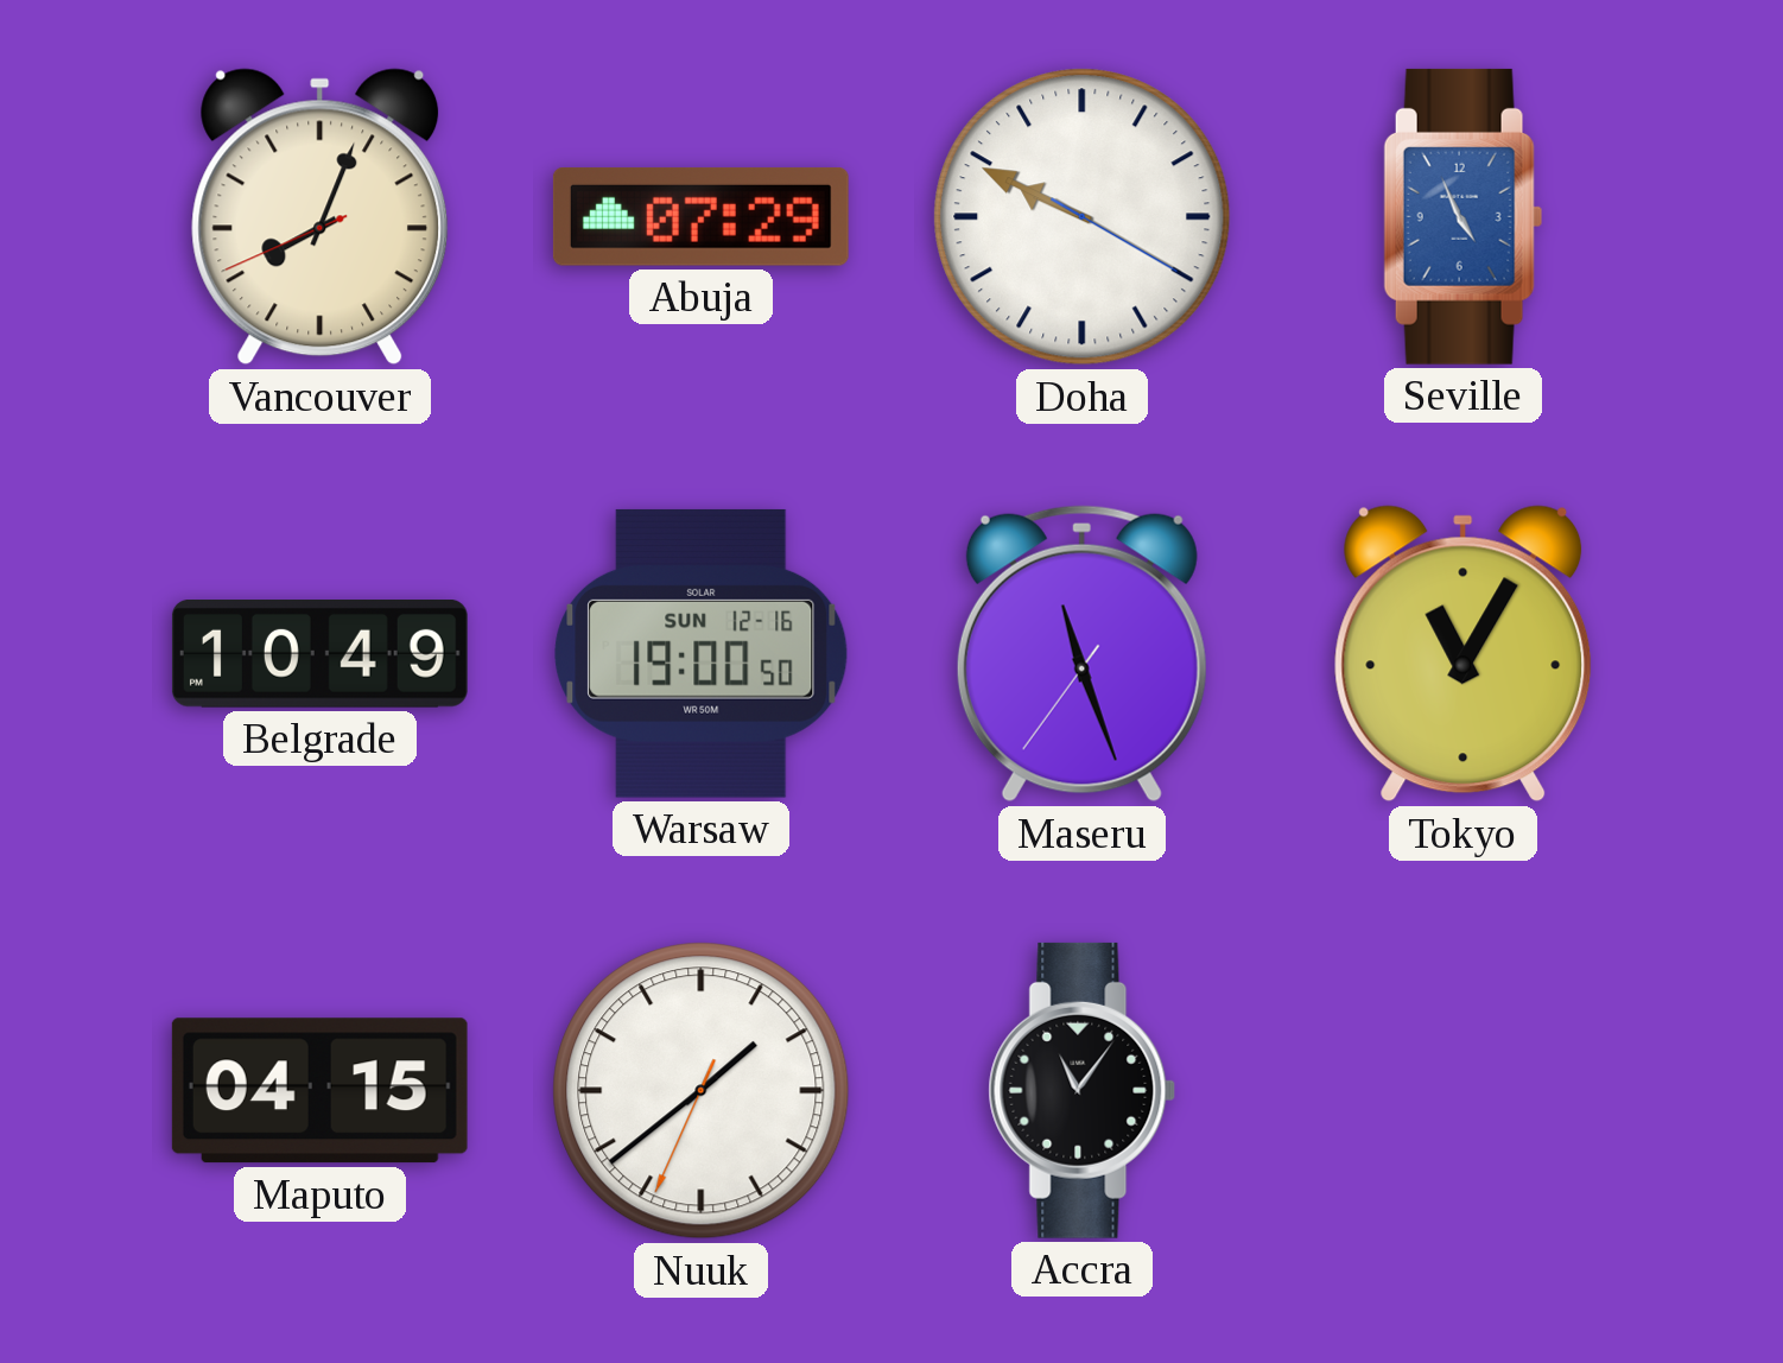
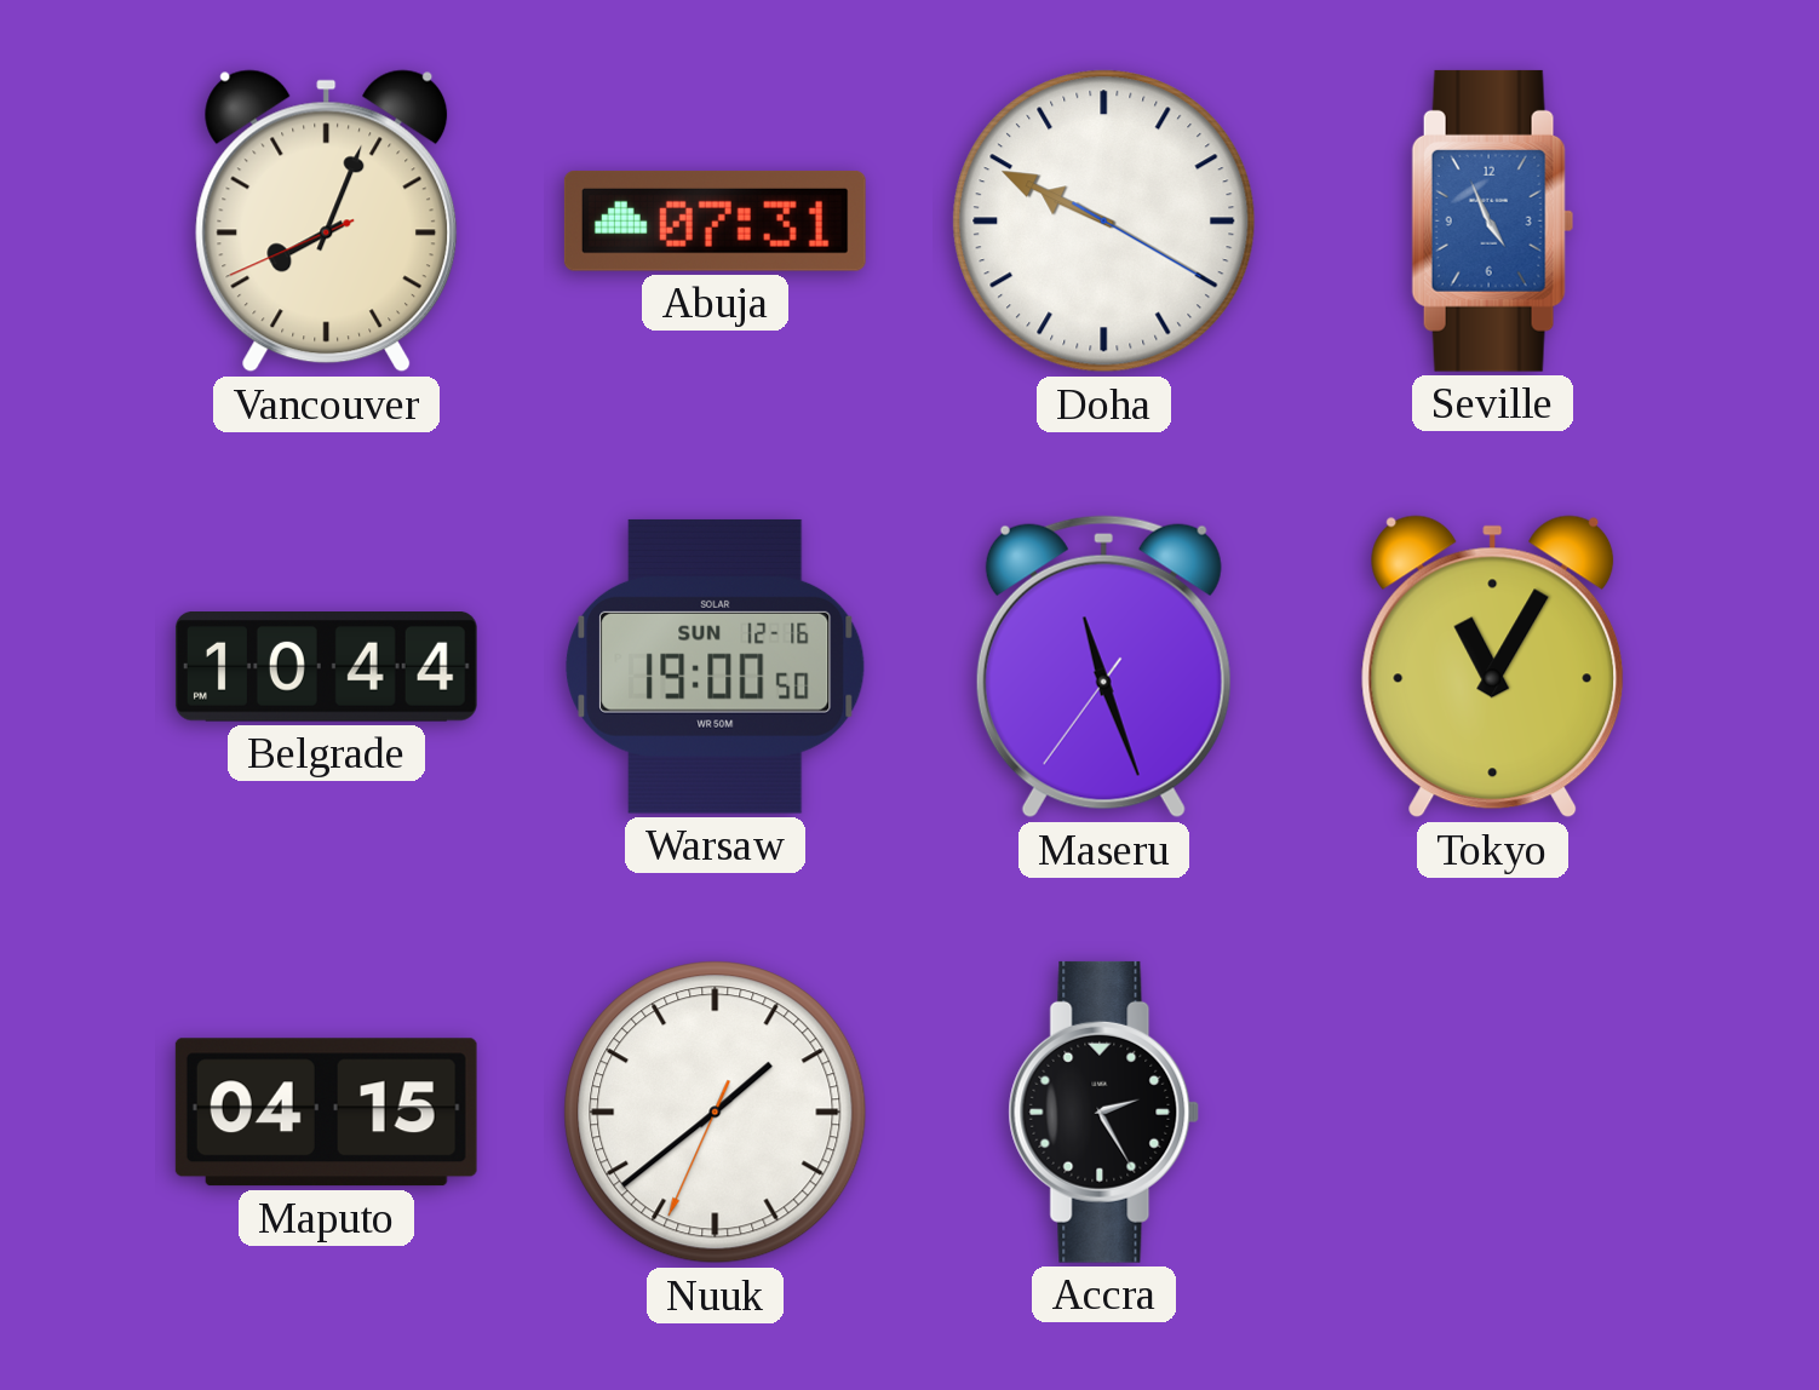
Abuja: 07:29 -> 07:31
Belgrade: 10:49 -> 10:44
Accra: 11:06 -> 2:25
